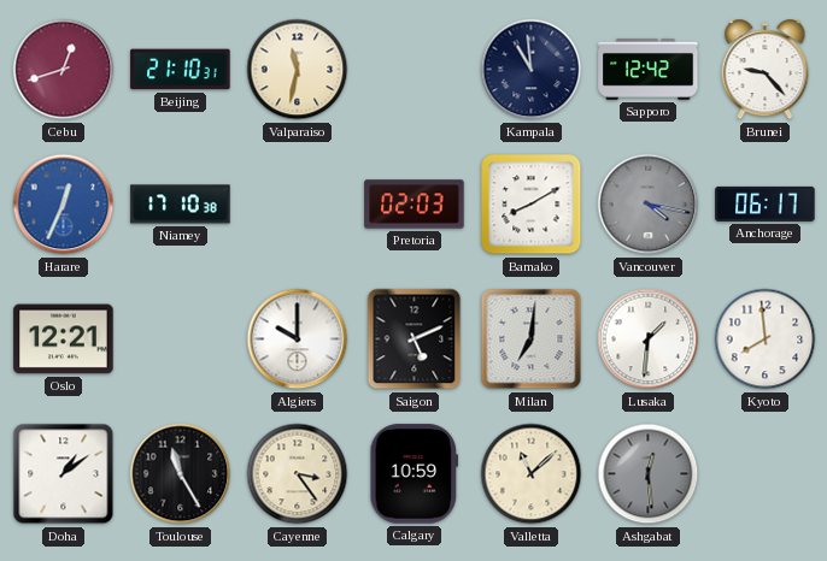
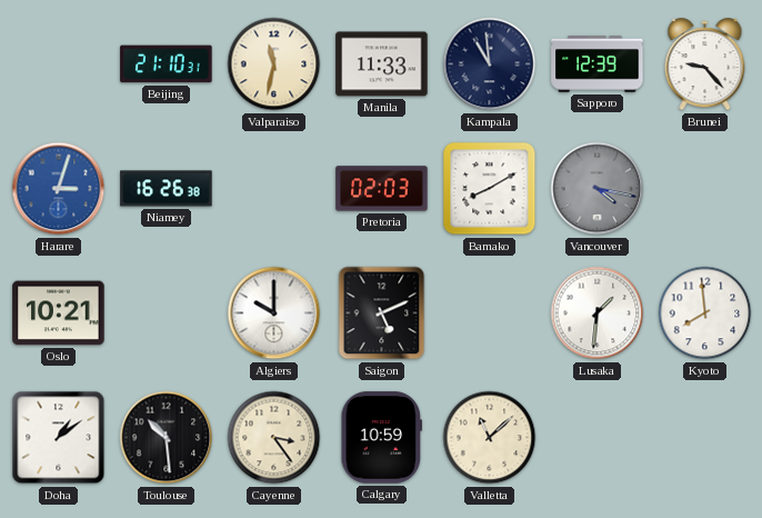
Cebu: 12:42 -> none
Manila: none -> 11:33
Sapporo: 12:42 -> 12:39
Harare: 12:34 -> 3:03
Niamey: 17:10 -> 16:26
Anchorage: 06:17 -> none
Oslo: 12:21 -> 10:21
Milan: 7:01 -> none
Toulouse: 11:25 -> 10:29
Ashgabat: 12:29 -> none
